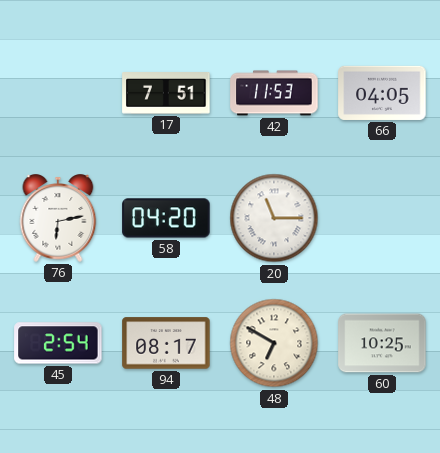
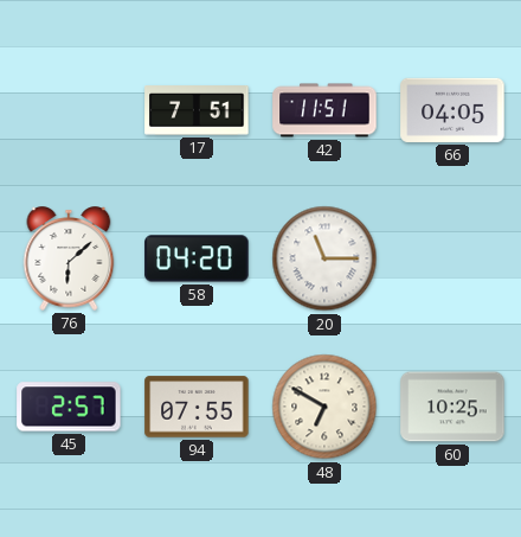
42: 11:53 -> 11:51
76: 6:13 -> 6:08
45: 2:54 -> 2:57
94: 08:17 -> 07:55
